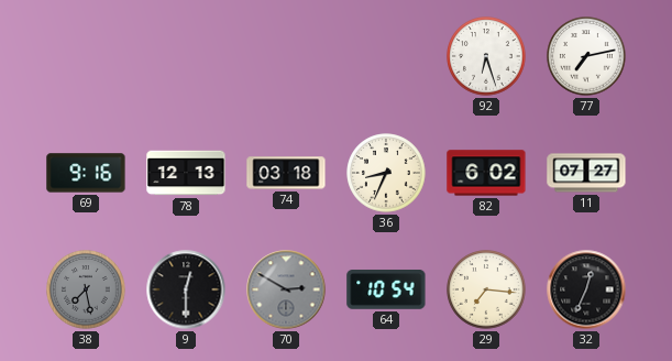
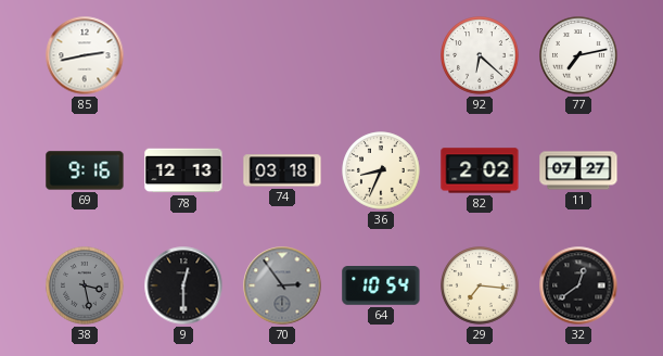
85: none -> 2:43
92: 6:27 -> 6:22
82: 6:02 -> 2:02
38: 7:28 -> 3:28
70: 2:50 -> 2:54
32: 12:34 -> 12:39
